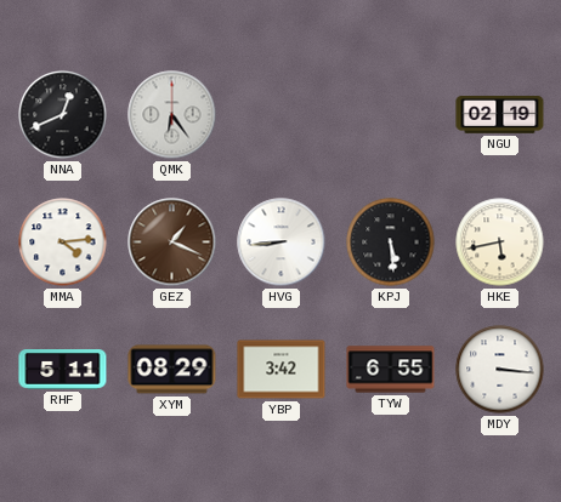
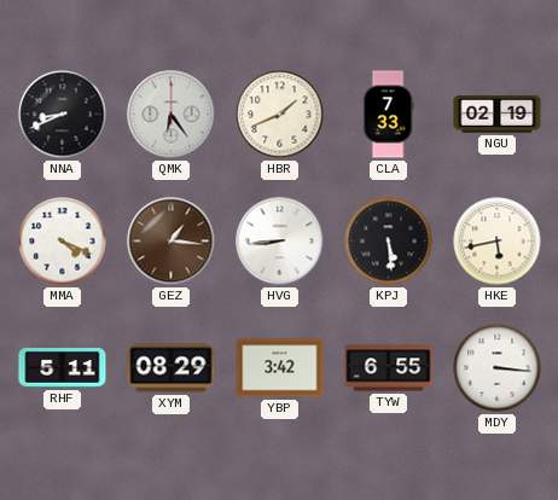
NNA: 12:41 -> 8:41
HBR: none -> 1:41
CLA: none -> 7:33
MMA: 4:14 -> 4:19
GEZ: 1:19 -> 1:16
